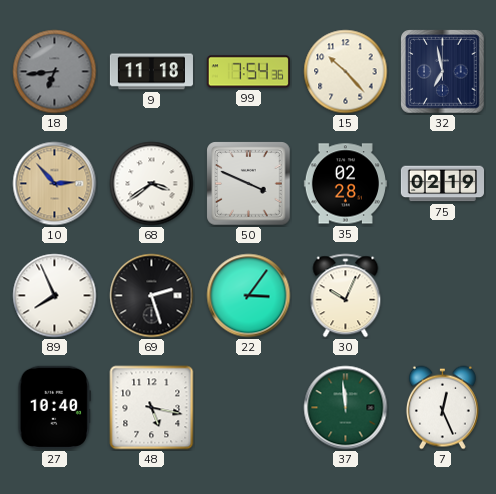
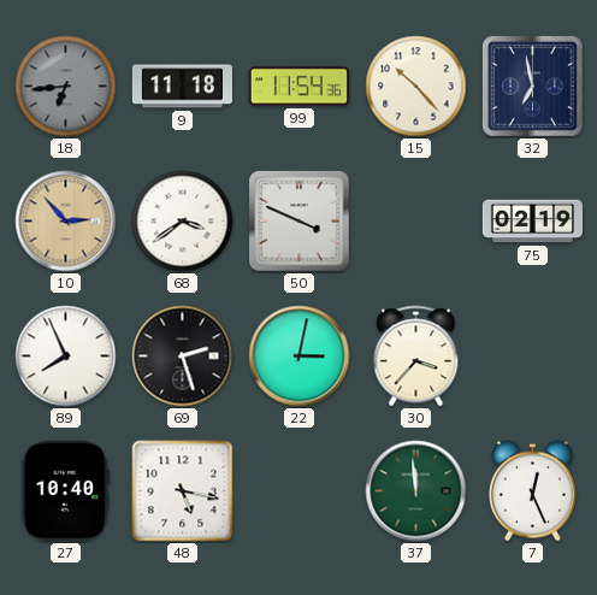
99: 7:54 -> 11:54
35: 02:28 -> none
22: 3:06 -> 3:02
30: 10:04 -> 3:37
